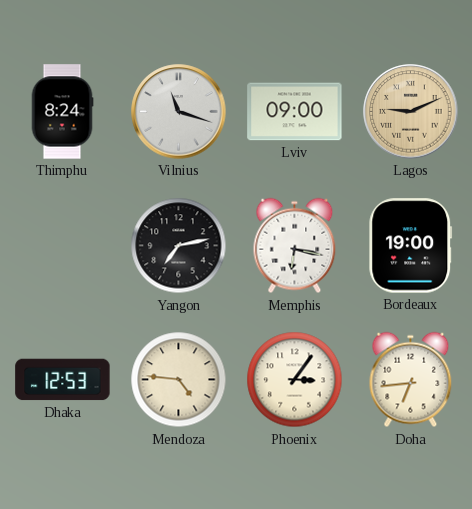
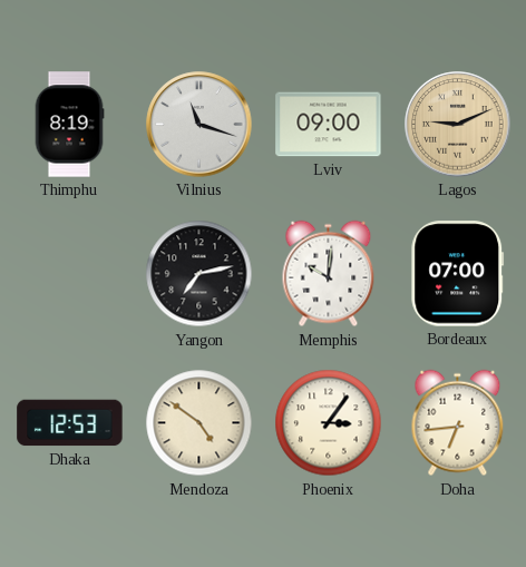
Thimphu: 8:24 -> 8:19
Memphis: 6:17 -> 10:01
Bordeaux: 19:00 -> 07:00
Mendoza: 4:46 -> 4:51
